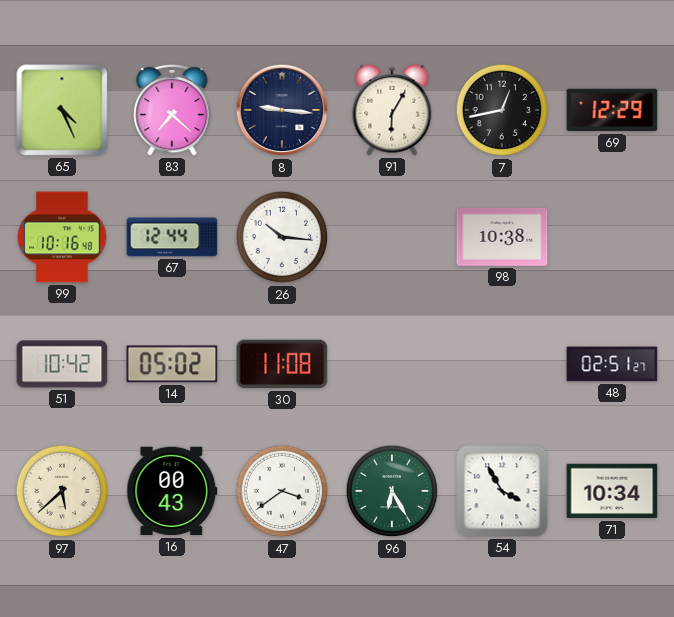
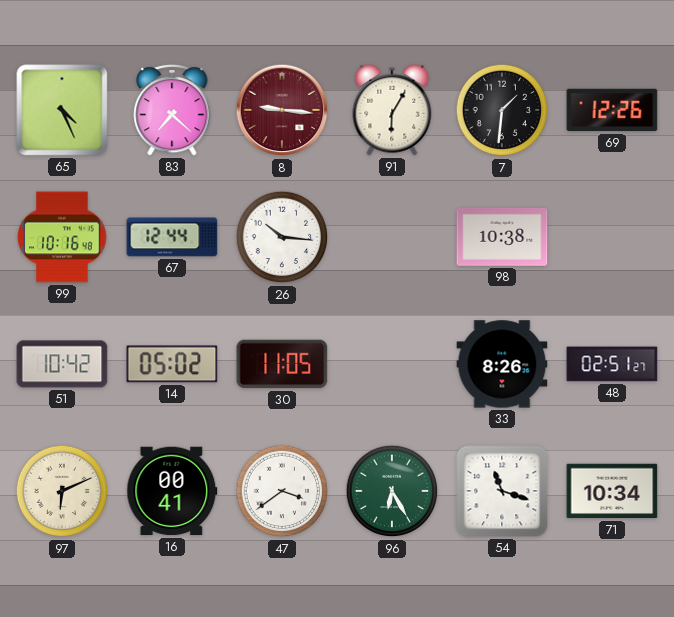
8 dial: navy -> burgundy
7: 12:43 -> 1:31
69: 12:29 -> 12:26
30: 11:08 -> 11:05
33: none -> 8:26
97: 5:38 -> 6:11
16: 00:43 -> 00:41
54: 3:55 -> 11:18
